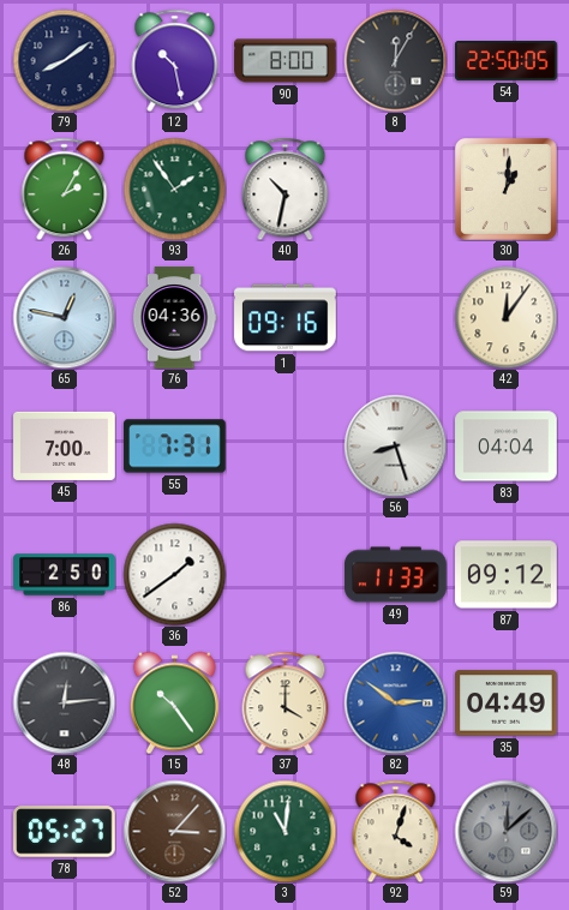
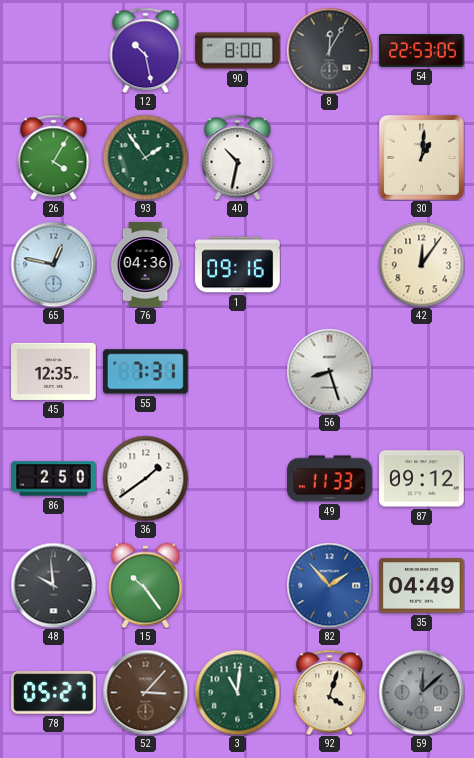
79: 8:09 -> none
54: 22:50 -> 22:53
26: 2:05 -> 4:05
45: 7:00 -> 12:35
83: 04:04 -> none
48: 12:14 -> 9:59
37: 4:00 -> none
82: 2:51 -> 1:53
